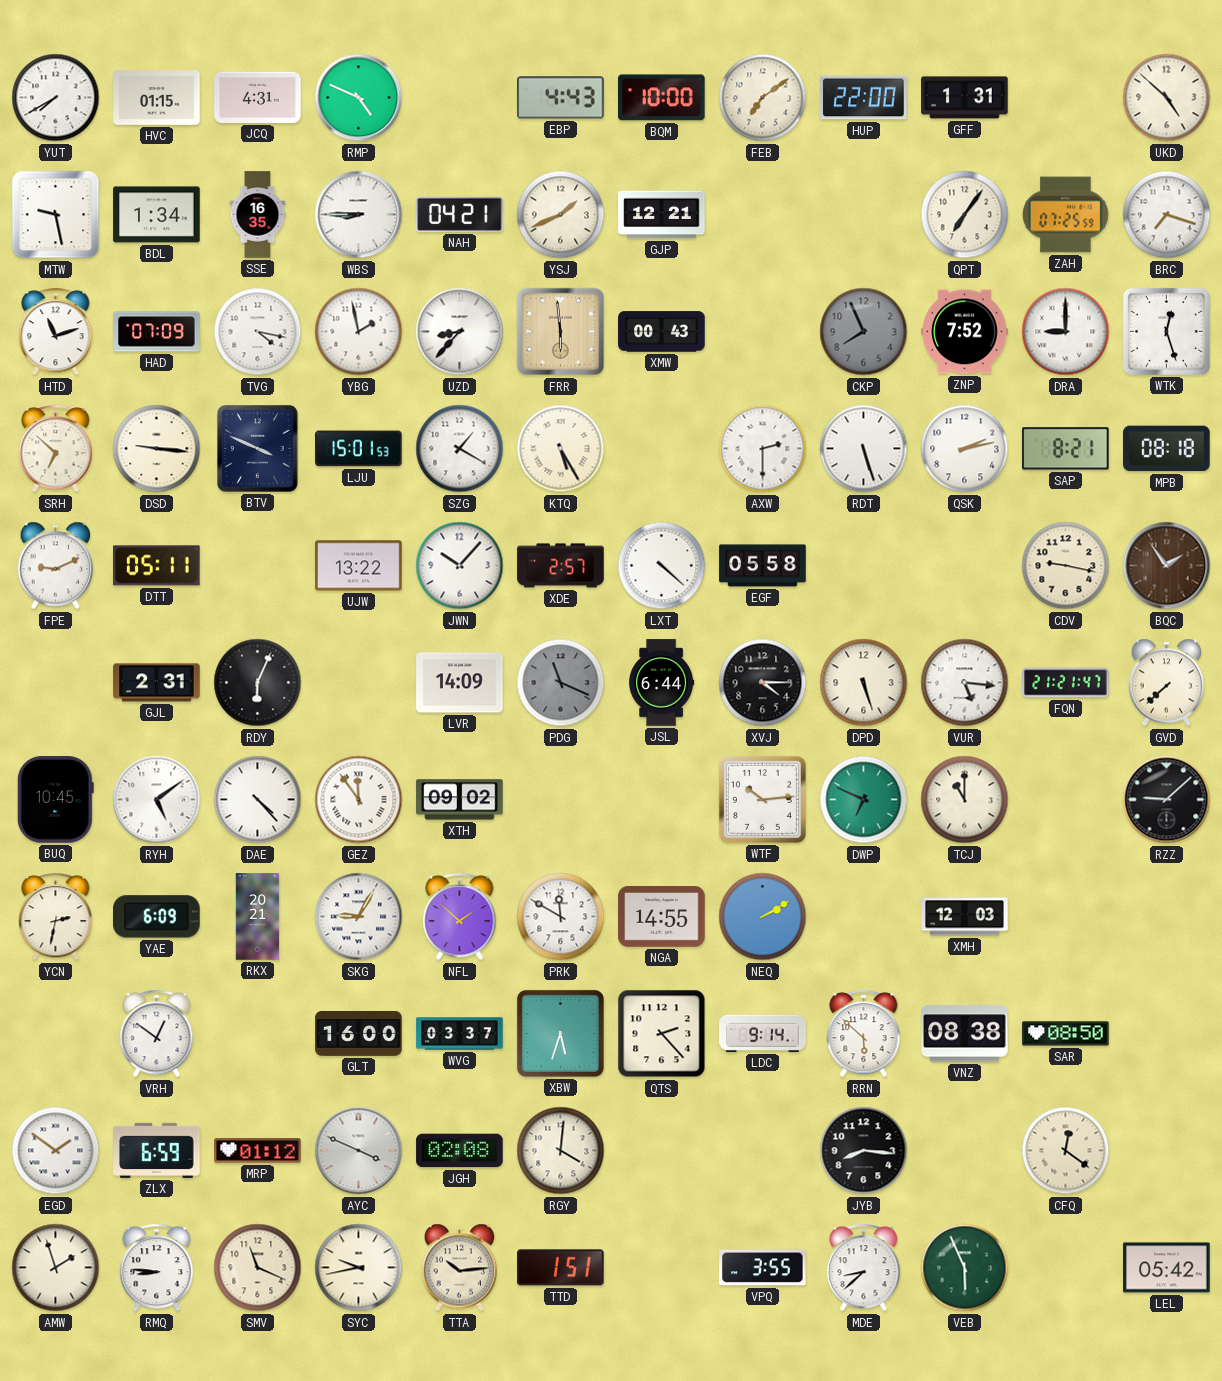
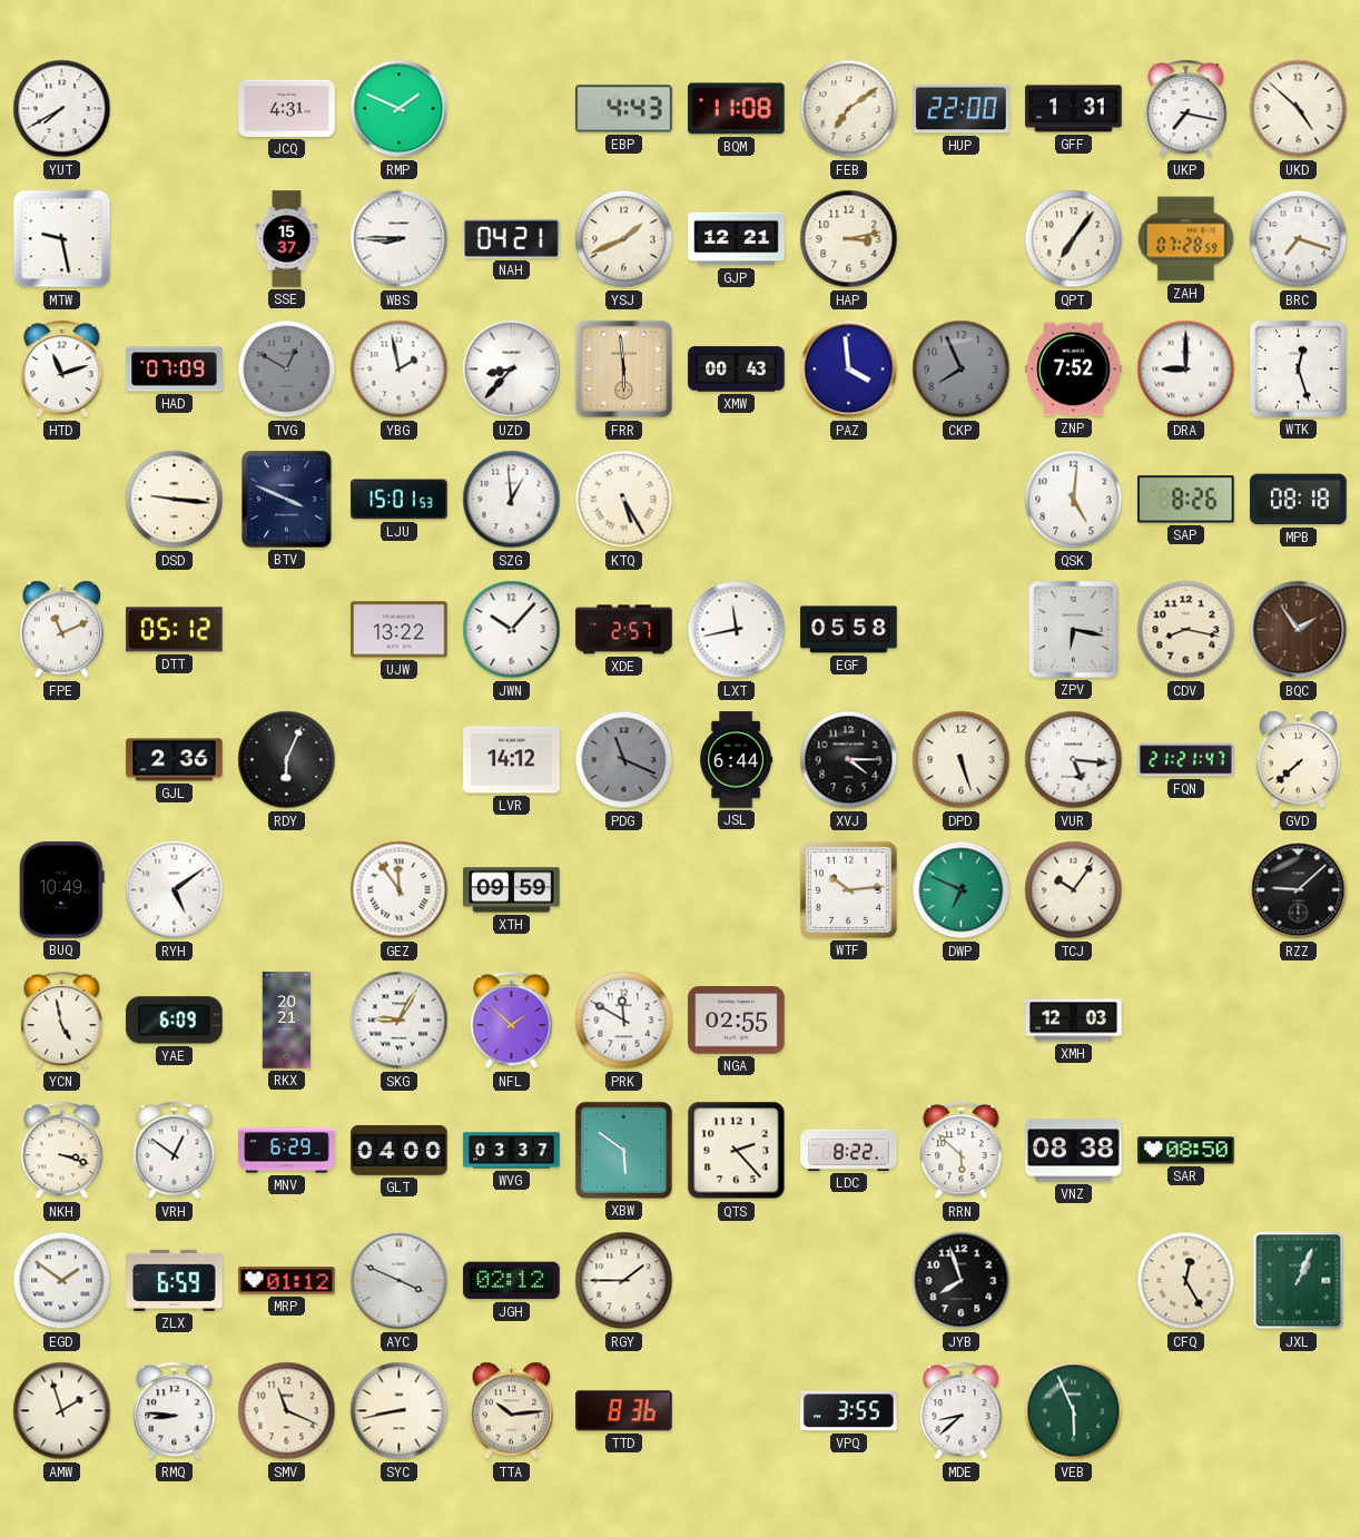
HVC: 01:15 -> none
RMP: 4:49 -> 1:49
BQM: 10:00 -> 11:08
UKP: none -> 7:17
BDL: 1:34 -> none
SSE: 16:35 -> 15:37
HAP: none -> 3:13
ZAH: 07:25 -> 07:28
TVG: 4:17 -> 12:50
TVG dial: white -> grey
PAZ: none -> 3:59
SRH: 6:52 -> none
SZG: 1:20 -> 12:59
AXW: 2:30 -> none
RDT: 5:27 -> none
QSK: 2:13 -> 5:01
SAP: 8:21 -> 8:26
FPE: 9:11 -> 11:11
DTT: 05:11 -> 05:12
LXT: 4:22 -> 11:43
ZPV: none -> 6:17
CDV: 9:17 -> 8:17
GJL: 2:31 -> 2:36
LVR: 14:09 -> 14:12
BUQ: 10:45 -> 10:49
DAE: 4:23 -> none
XTH: 09:02 -> 09:59
TCJ: 11:00 -> 10:06
YCN: 2:32 -> 4:58
NGA: 14:55 -> 02:55
NEQ: 2:10 -> none
NKH: none -> 3:18
MNV: none -> 6:29
GLT: 16:00 -> 04:00
XBW: 5:33 -> 5:51
LDC: 9:14 -> 8:22
JGH: 02:08 -> 02:12
RGY: 4:01 -> 1:45
JYB: 8:16 -> 7:57
CFQ: 12:21 -> 12:25
JXL: none -> 1:04
SYC: 9:43 -> 8:43
TTD: 1:51 -> 8:36
LEL: 05:42 -> none
